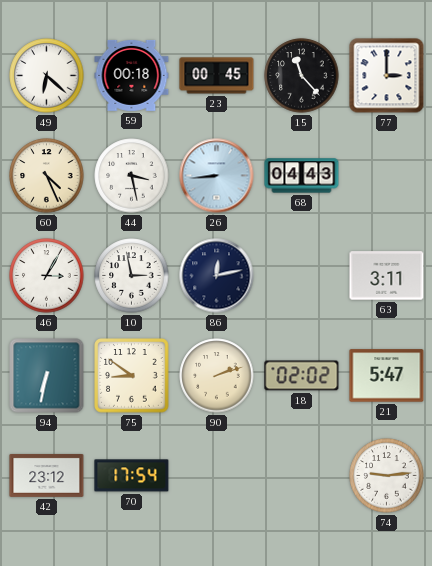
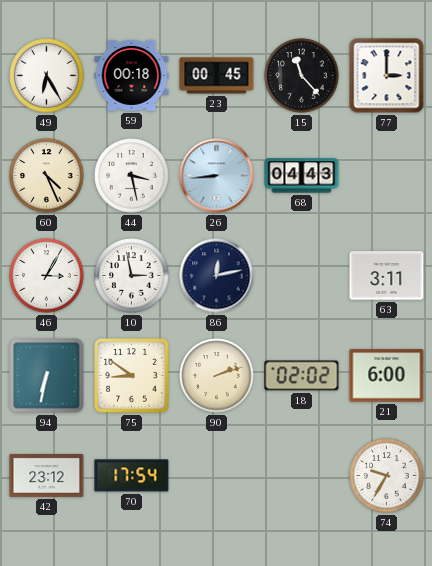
49: 6:22 -> 6:25
21: 5:47 -> 6:00
74: 9:14 -> 9:35
